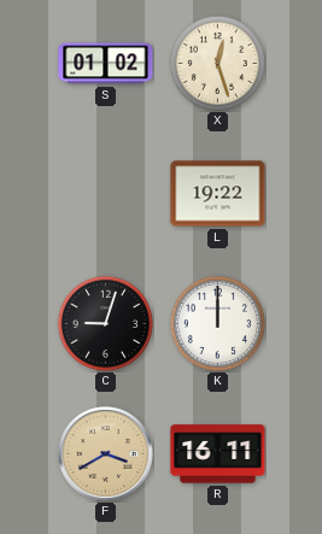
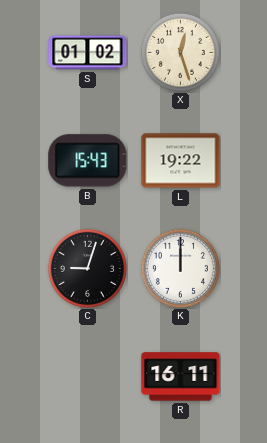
B: none -> 15:43
F: 3:40 -> none
